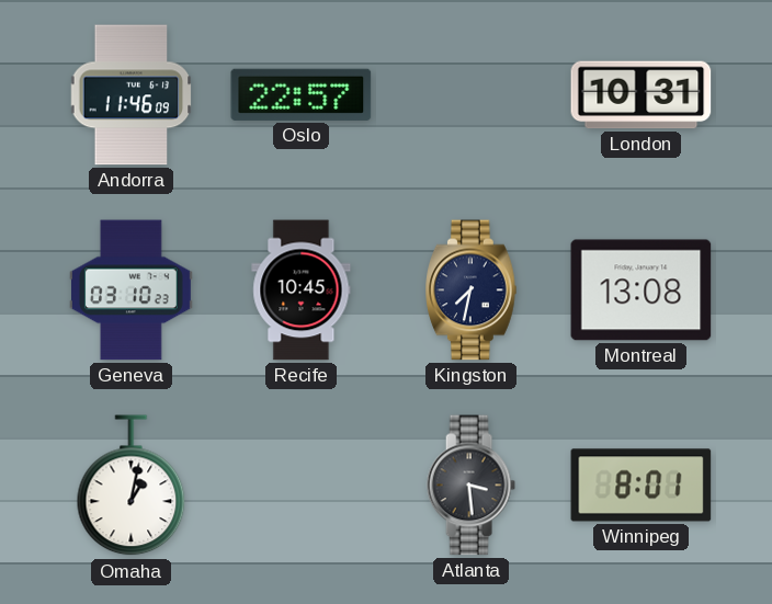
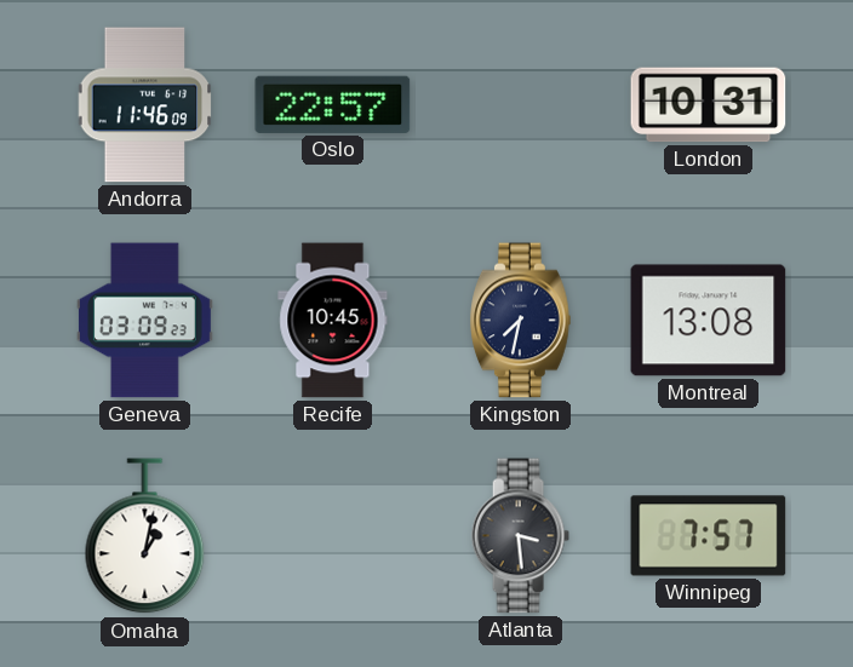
Geneva: 03:10 -> 03:09
Winnipeg: 8:01 -> 7:57
